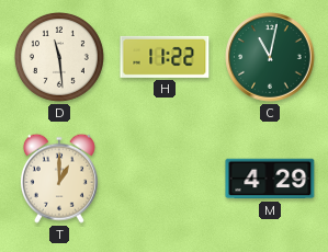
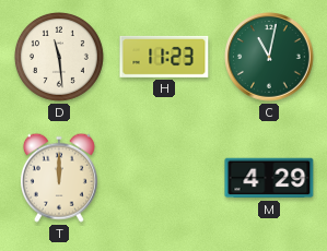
H: 11:22 -> 11:23
T: 1:00 -> 12:00
